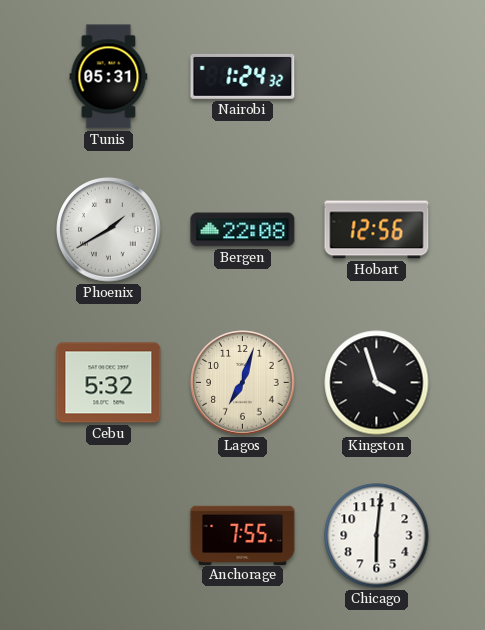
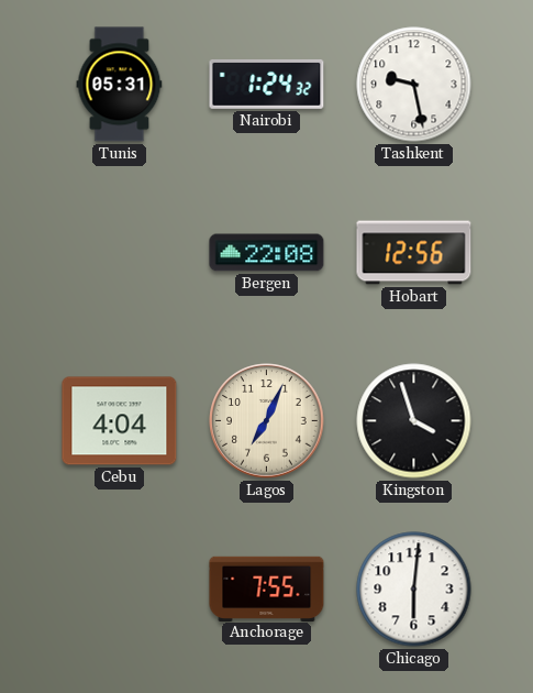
Tashkent: none -> 9:28
Phoenix: 1:40 -> none
Cebu: 5:32 -> 4:04
Lagos: 7:03 -> 7:04
